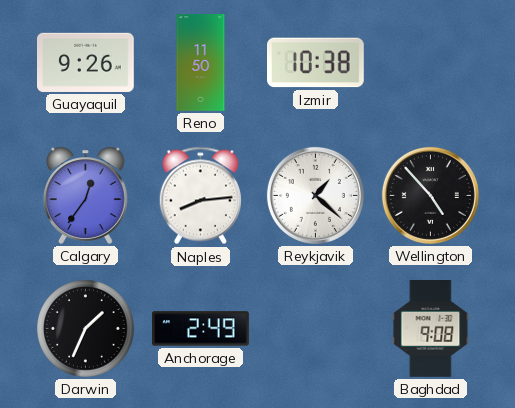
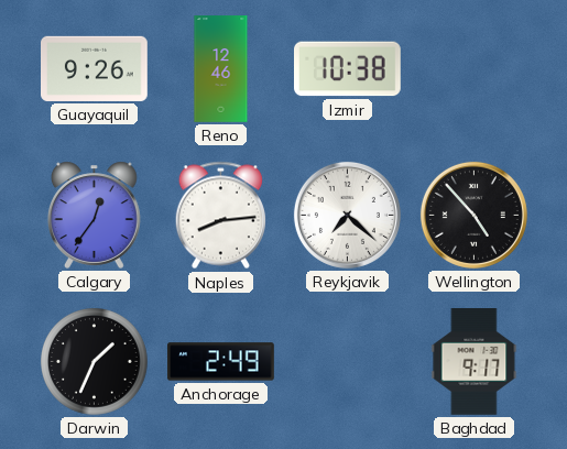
Reno: 11:50 -> 12:46
Reykjavik: 1:22 -> 7:22
Baghdad: 9:08 -> 9:17
